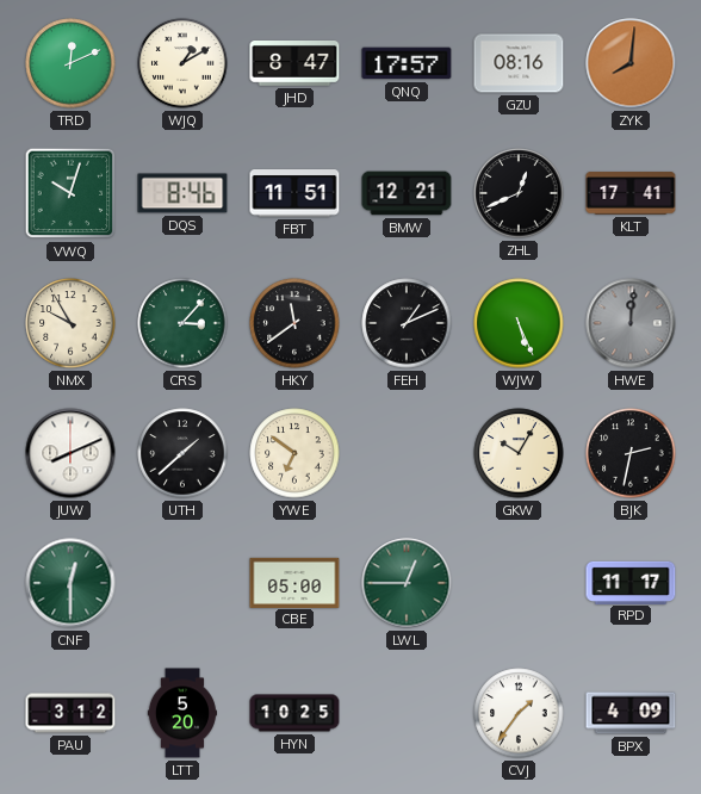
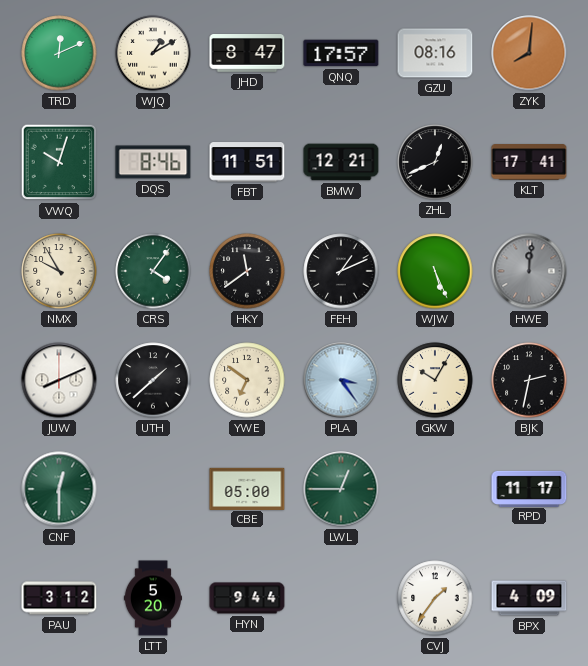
CRS: 3:07 -> 4:06
PLA: none -> 3:24
HYN: 10:25 -> 9:44
